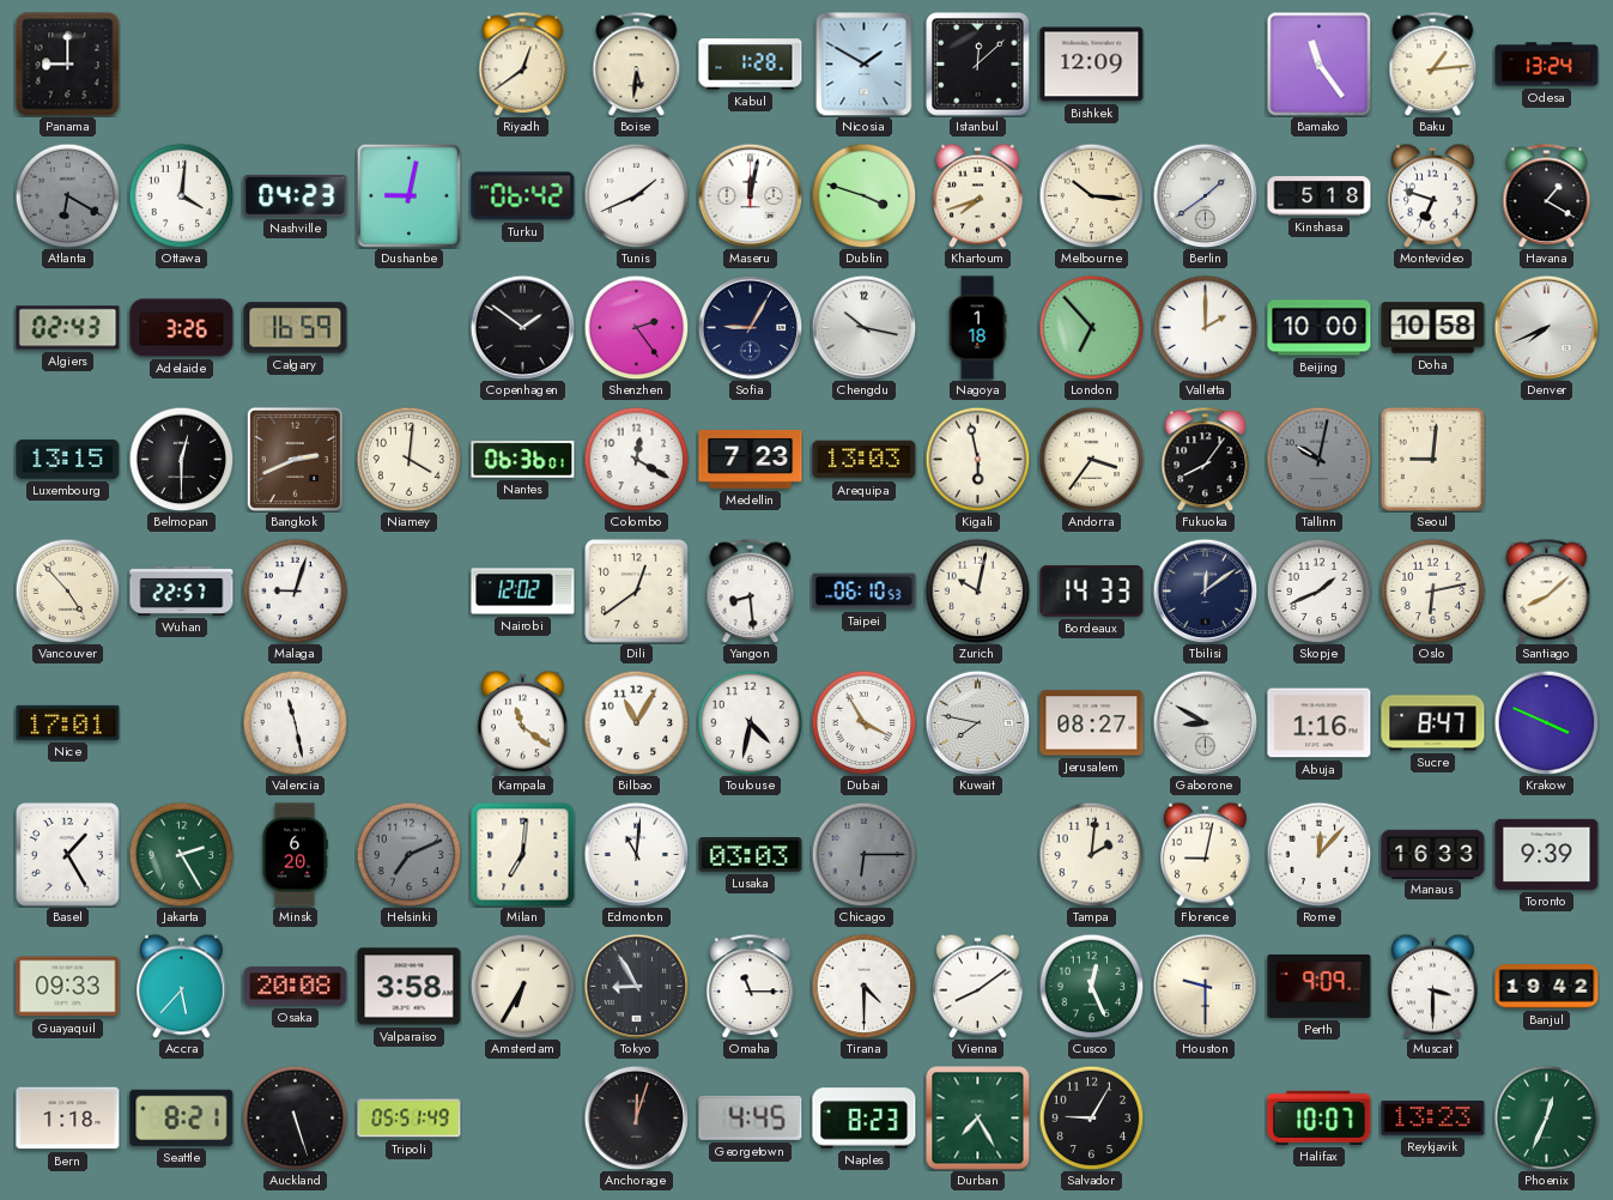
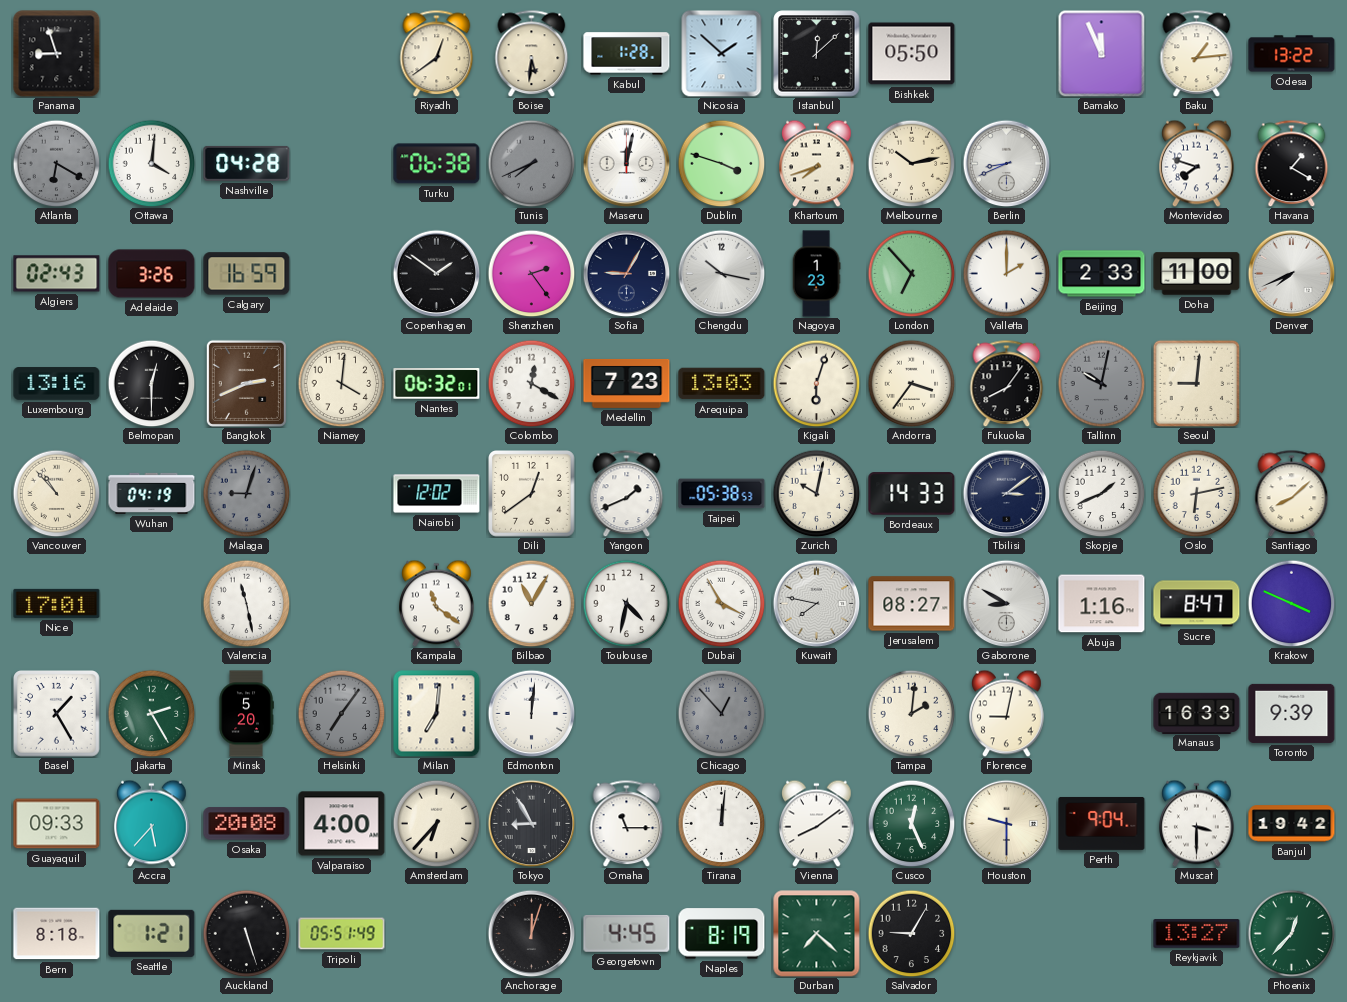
Panama: 9:00 -> 8:57
Nicosia: 1:50 -> 1:52
Bishkek: 12:09 -> 05:50
Bamako: 11:24 -> 11:56
Odesa: 13:24 -> 13:22
Nashville: 04:23 -> 04:28
Dushanbe: 9:02 -> none
Turku: 06:42 -> 06:38
Tunis: 1:41 -> 7:41
Tunis dial: white -> grey
Melbourne: 10:16 -> 10:13
Berlin: 1:39 -> 8:41
Kinshasa: 5:18 -> none
Montevideo: 6:48 -> 7:48
Nagoya: 1:18 -> 1:23
Beijing: 10:00 -> 2:33
Doha: 10:58 -> 11:00
Luxembourg: 13:15 -> 13:16
Nantes: 06:36 -> 06:32
Kigali: 5:58 -> 6:03
Vancouver: 4:53 -> 10:53
Wuhan: 22:57 -> 04:19
Malaga dial: white -> grey
Yangon: 8:29 -> 1:41
Taipei: 06:10 -> 05:38
Tbilisi: 12:09 -> 3:09
Minsk: 6:20 -> 5:20
Helsinki: 7:11 -> 7:06
Edmonton: 11:01 -> 12:01
Lusaka: 03:03 -> none
Chicago: 6:15 -> 12:53
Rome: 12:07 -> none
Valparaiso: 3:58 -> 4:00
Amsterdam: 6:35 -> 6:37
Tirana: 4:30 -> 12:01
Perth: 9:09 -> 9:04
Bern: 1:18 -> 8:18
Seattle: 8:21 -> 1:21
Naples: 8:23 -> 8:19
Durban: 7:25 -> 7:22
Halifax: 10:07 -> none
Reykjavik: 13:23 -> 13:27
Phoenix: 12:34 -> 12:37
